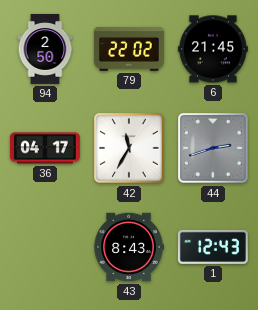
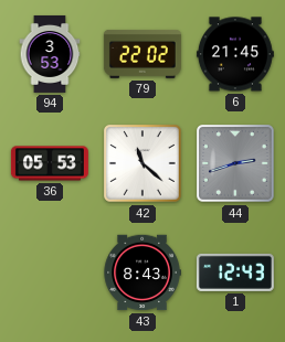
94: 2:50 -> 3:53
36: 04:17 -> 05:53
42: 11:35 -> 11:22
